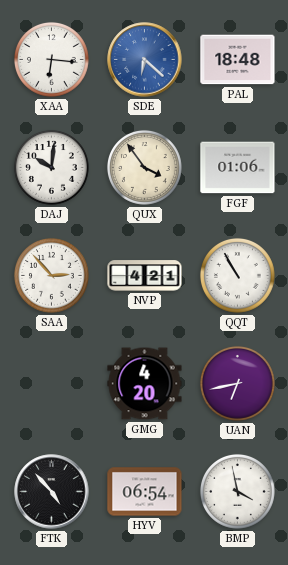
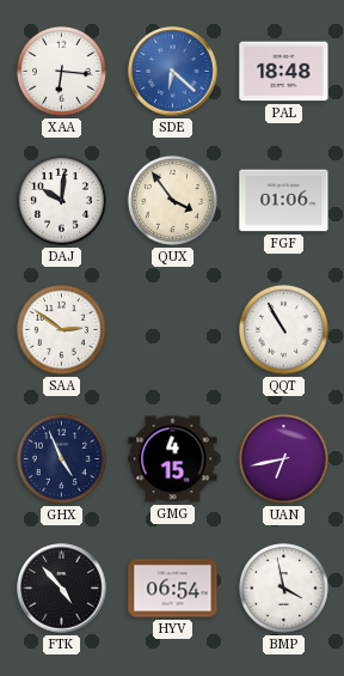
SAA: 2:53 -> 2:51
NVP: 4:21 -> none
GHX: none -> 4:56
GMG: 4:20 -> 4:15
